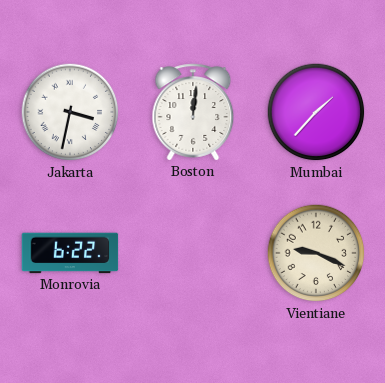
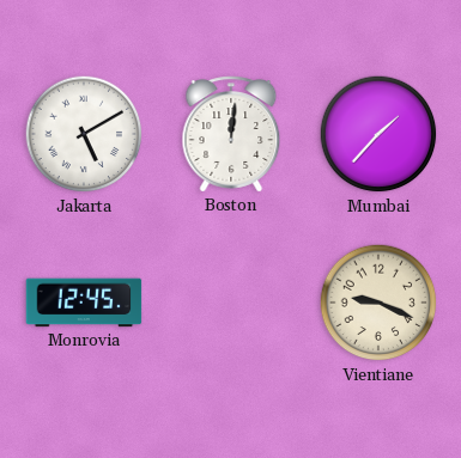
Jakarta: 3:32 -> 5:10
Monrovia: 6:22 -> 12:45
